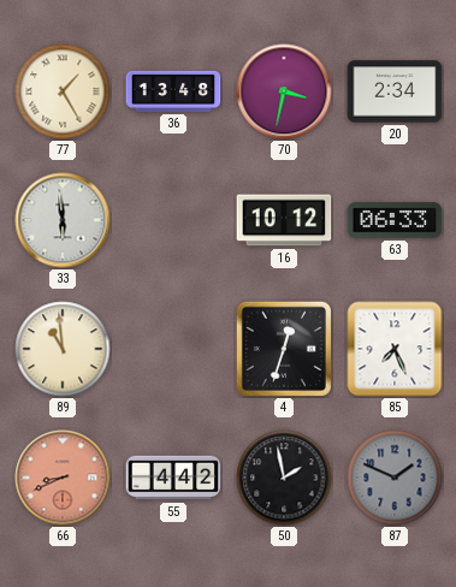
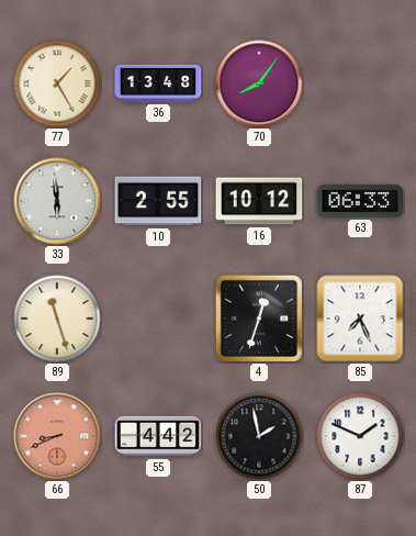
70: 3:32 -> 8:06
20: 2:34 -> none
10: none -> 2:55
89: 10:59 -> 11:27
87 dial: grey -> white
